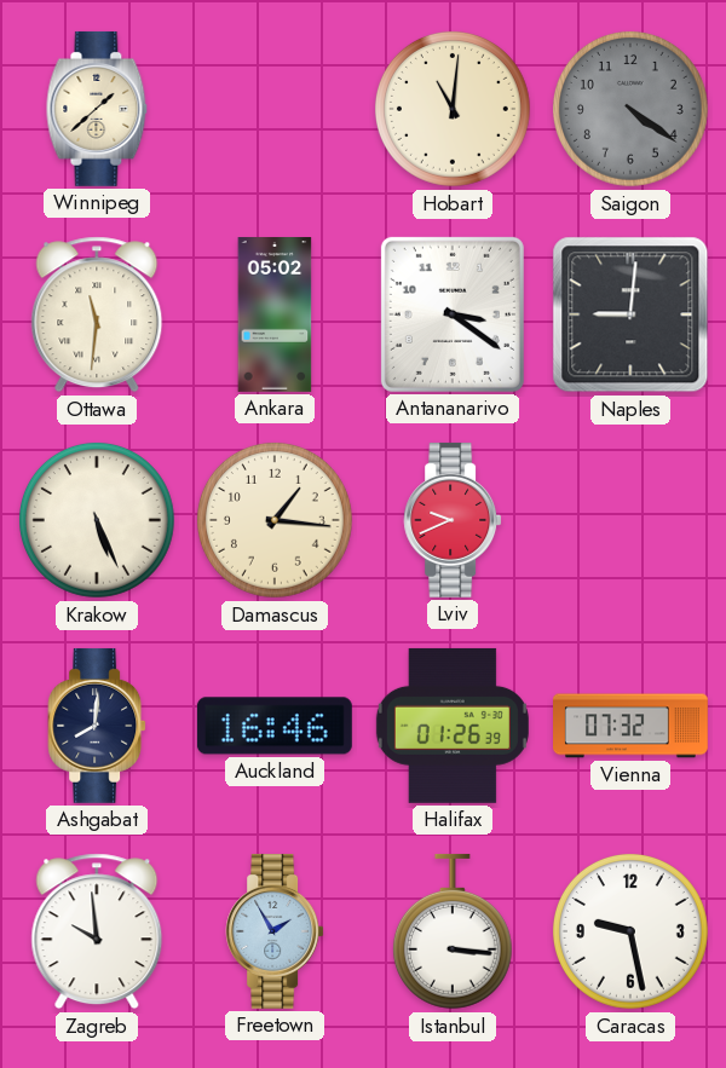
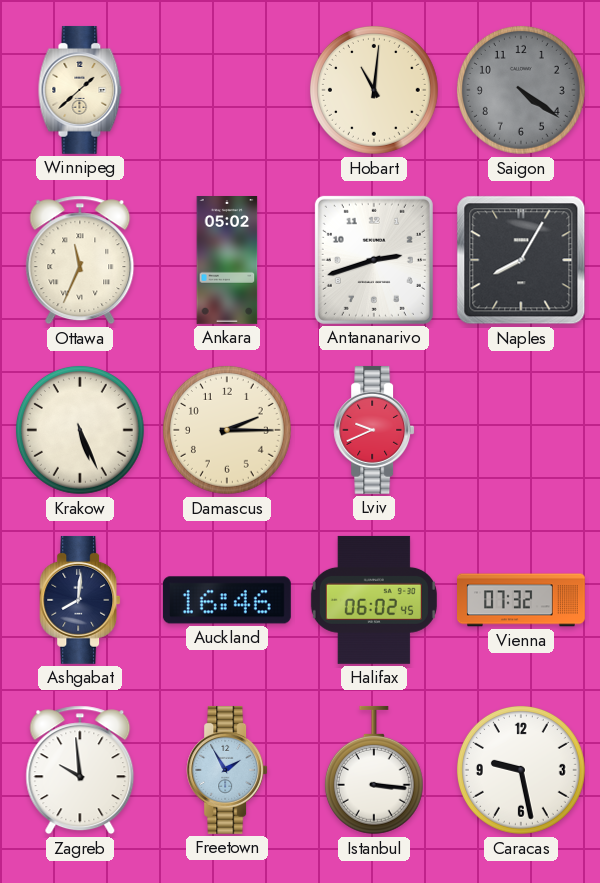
Ottawa: 11:31 -> 11:34
Antananarivo: 3:21 -> 2:42
Naples: 9:01 -> 8:05
Damascus: 1:16 -> 2:15
Halifax: 01:26 -> 06:02
